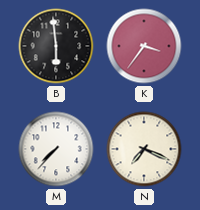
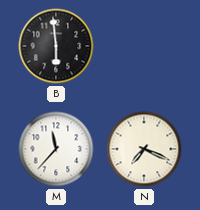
K: 3:36 -> none
M: 7:37 -> 11:37
